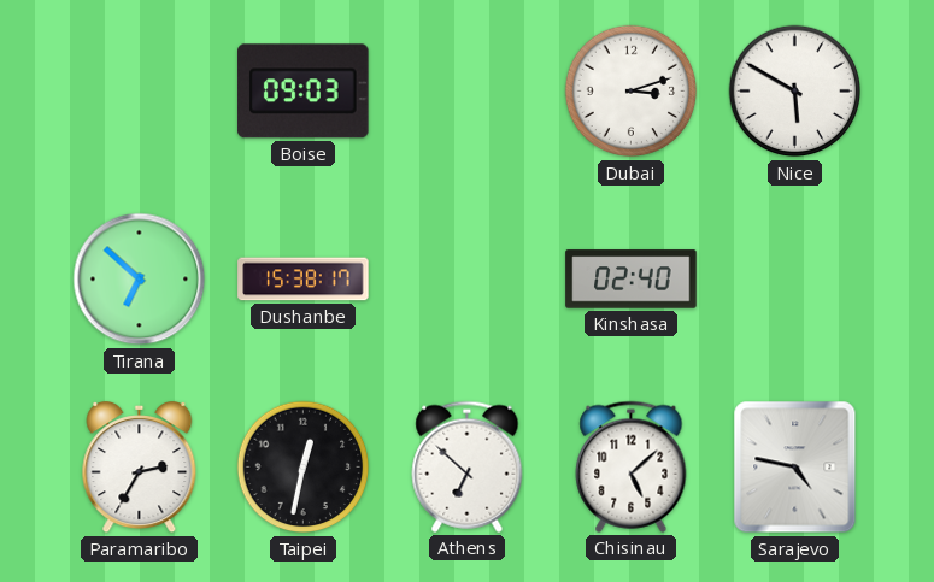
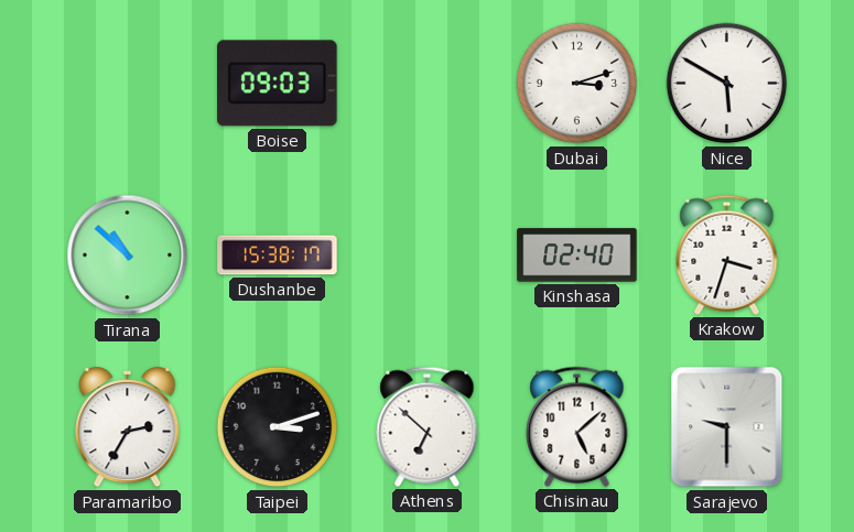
Tirana: 6:52 -> 10:52
Krakow: none -> 3:33
Taipei: 12:32 -> 3:12
Sarajevo: 4:47 -> 9:30
